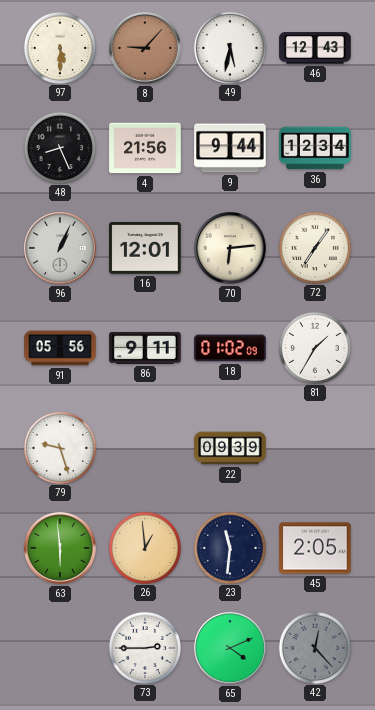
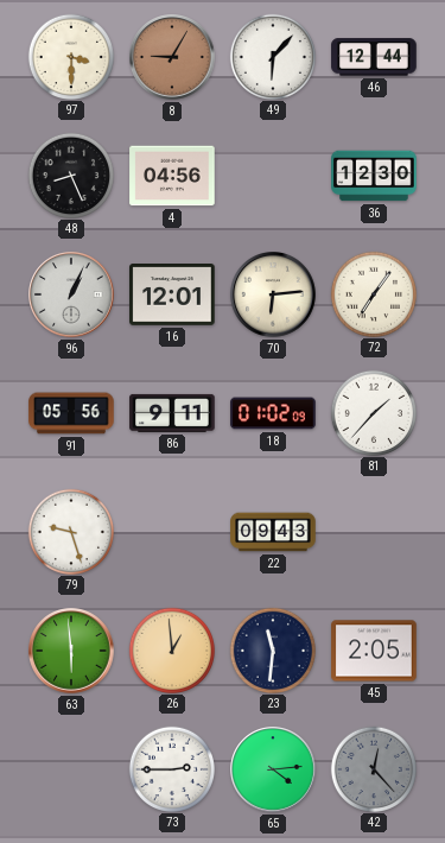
97: 5:30 -> 3:30
8: 9:07 -> 9:05
49: 5:32 -> 6:07
46: 12:43 -> 12:44
4: 21:56 -> 04:56
9: 9:44 -> none
36: 12:34 -> 12:30
81: 1:35 -> 1:37
22: 09:39 -> 09:43
65: 4:11 -> 4:14
